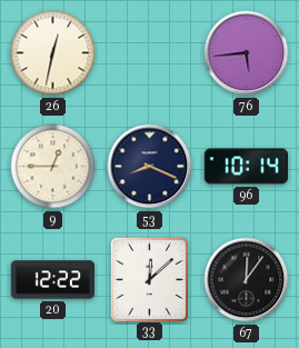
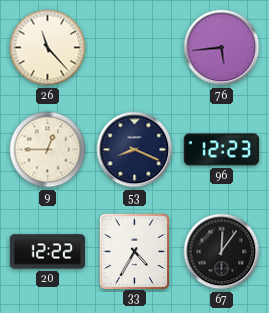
26: 12:32 -> 11:23
96: 10:14 -> 12:23
33: 12:08 -> 4:35
